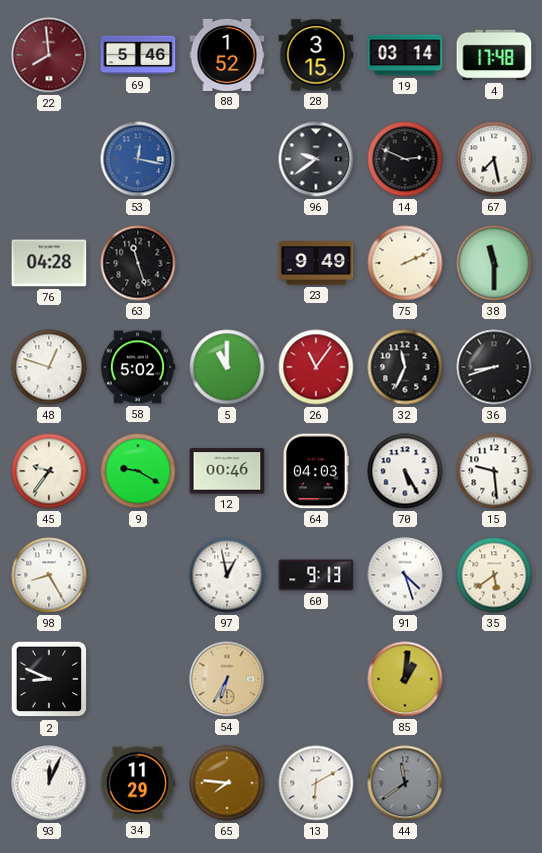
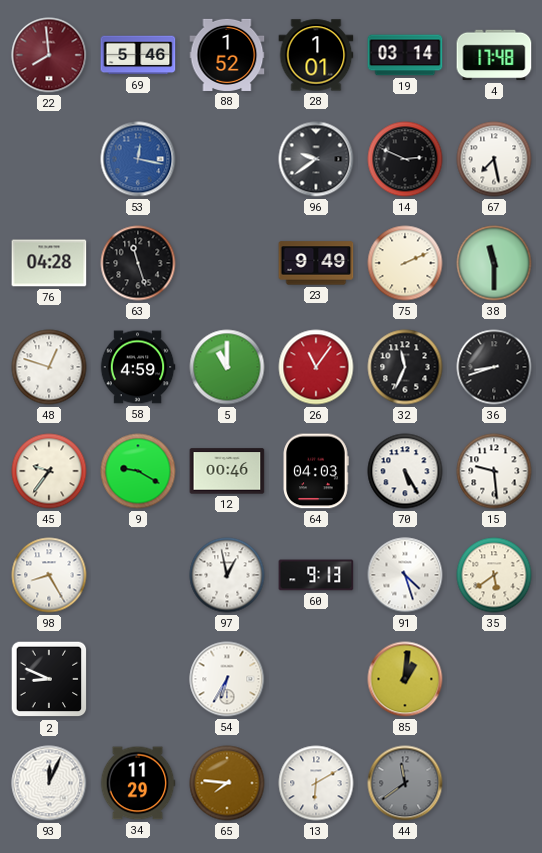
28: 3:15 -> 1:01
58: 5:02 -> 4:59
54 dial: champagne -> white
